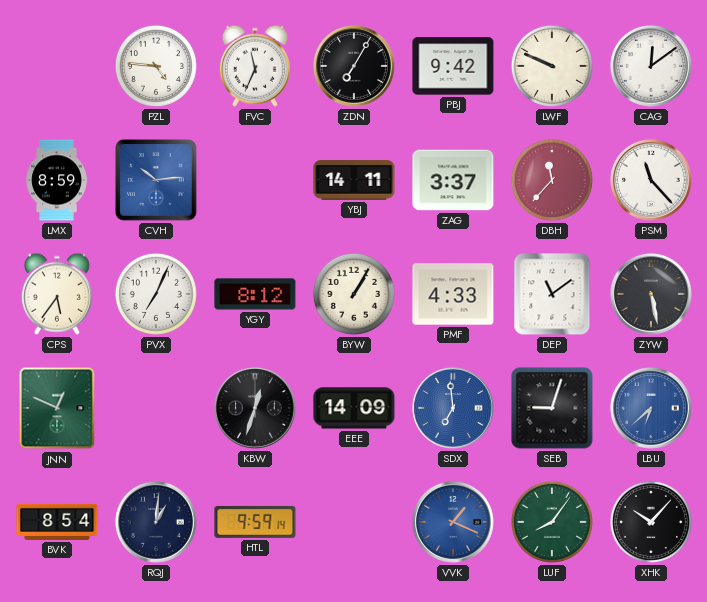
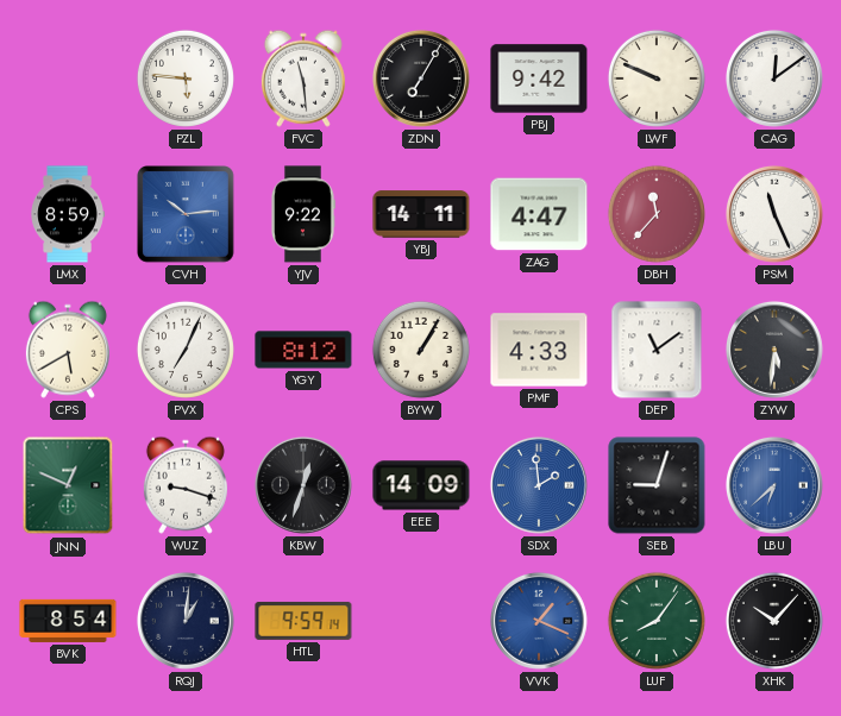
PZL: 4:46 -> 5:46
FVC: 11:34 -> 11:29
YJV: none -> 9:22
ZAG: 3:37 -> 4:47
PSM: 11:23 -> 11:26
CPS: 5:36 -> 5:40
ZYW: 5:28 -> 5:31
WUZ: none -> 9:18
SDX: 6:59 -> 1:59
